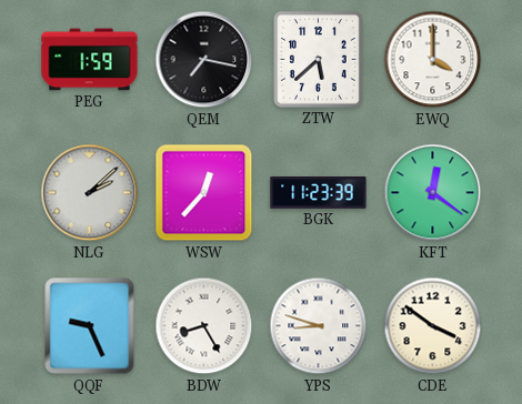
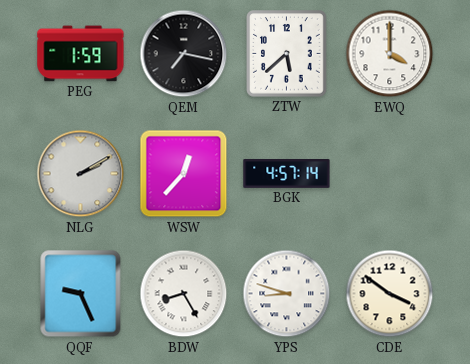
NLG: 2:08 -> 2:10
BGK: 11:23 -> 4:57
KFT: 12:21 -> none
